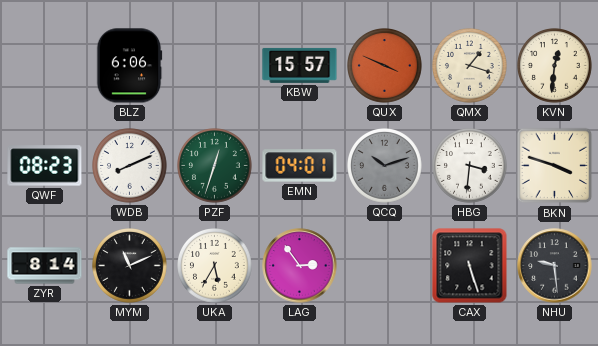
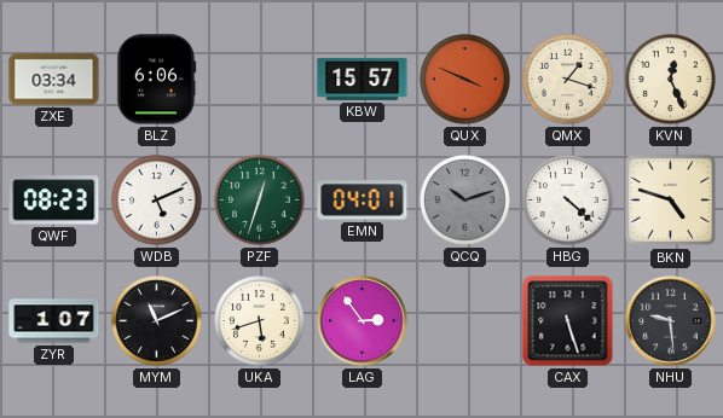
ZXE: none -> 03:34
KVN: 12:31 -> 12:26
WDB: 8:11 -> 5:11
HBG: 3:31 -> 4:22
BKN: 3:48 -> 4:48
ZYR: 8:14 -> 1:07
UKA: 5:35 -> 5:42
